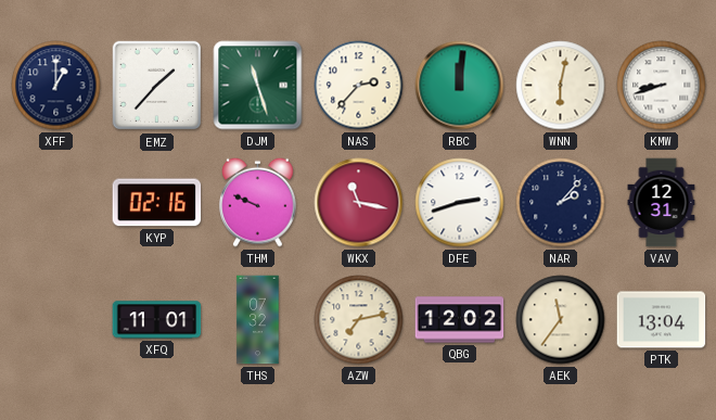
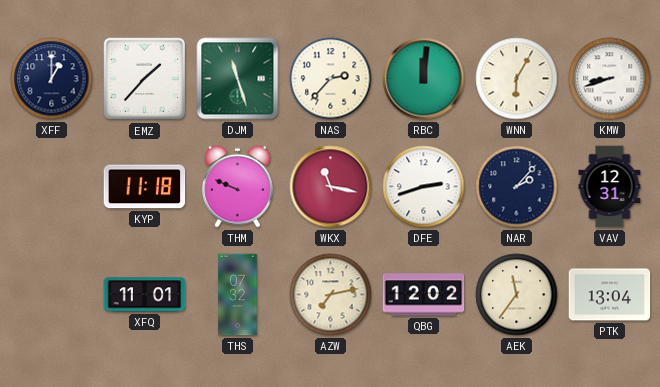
WNN: 6:02 -> 6:05
KYP: 02:16 -> 11:18
